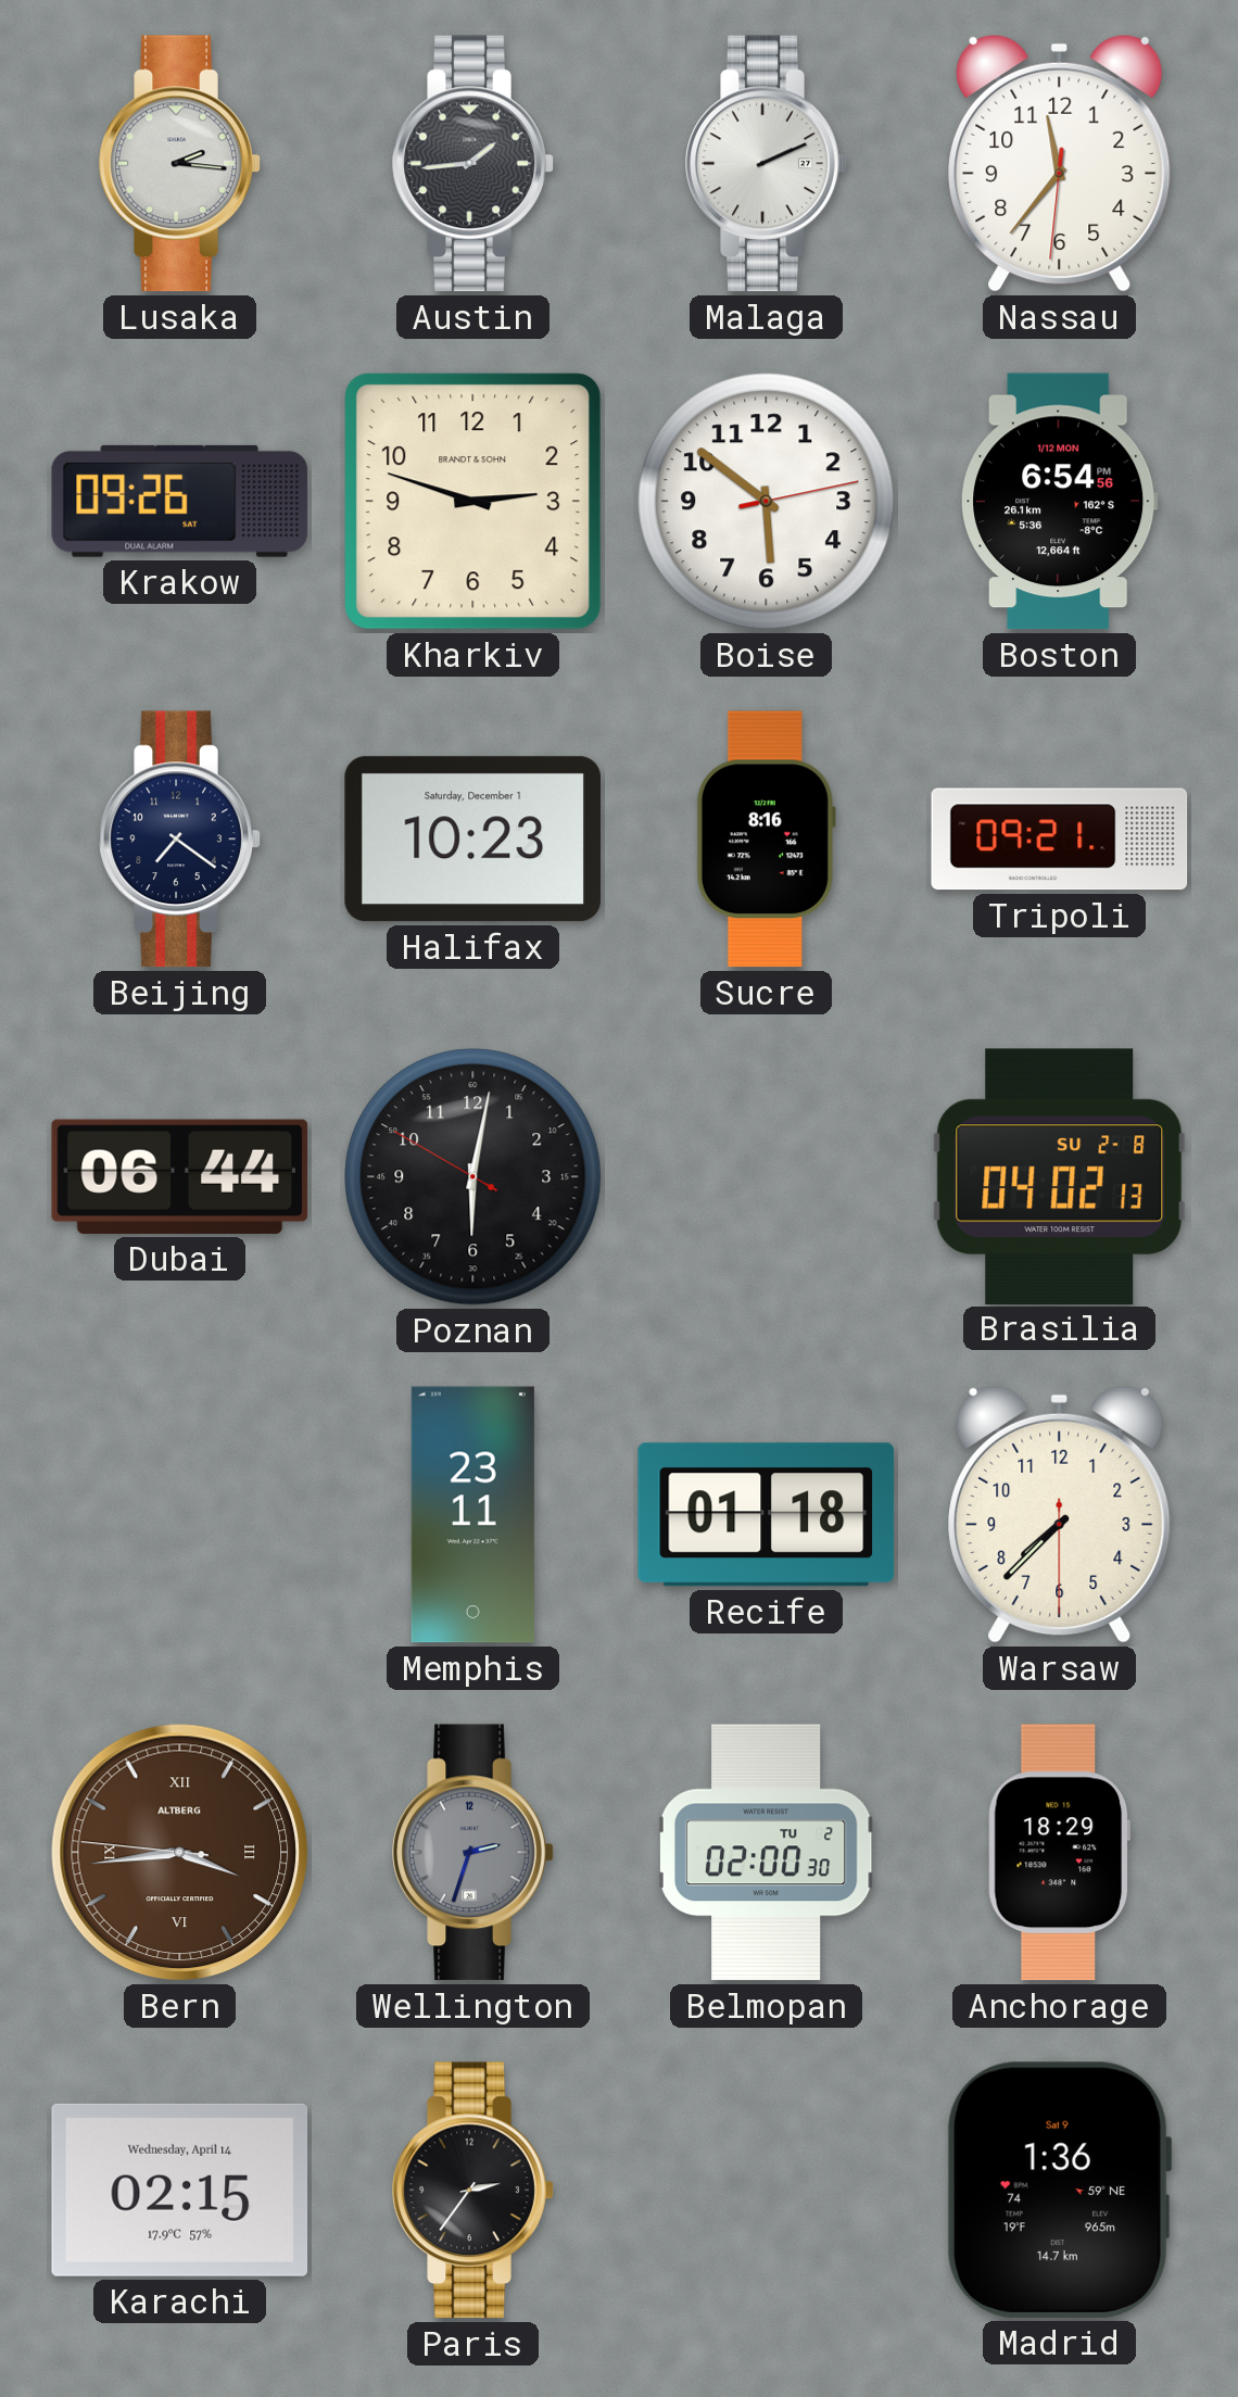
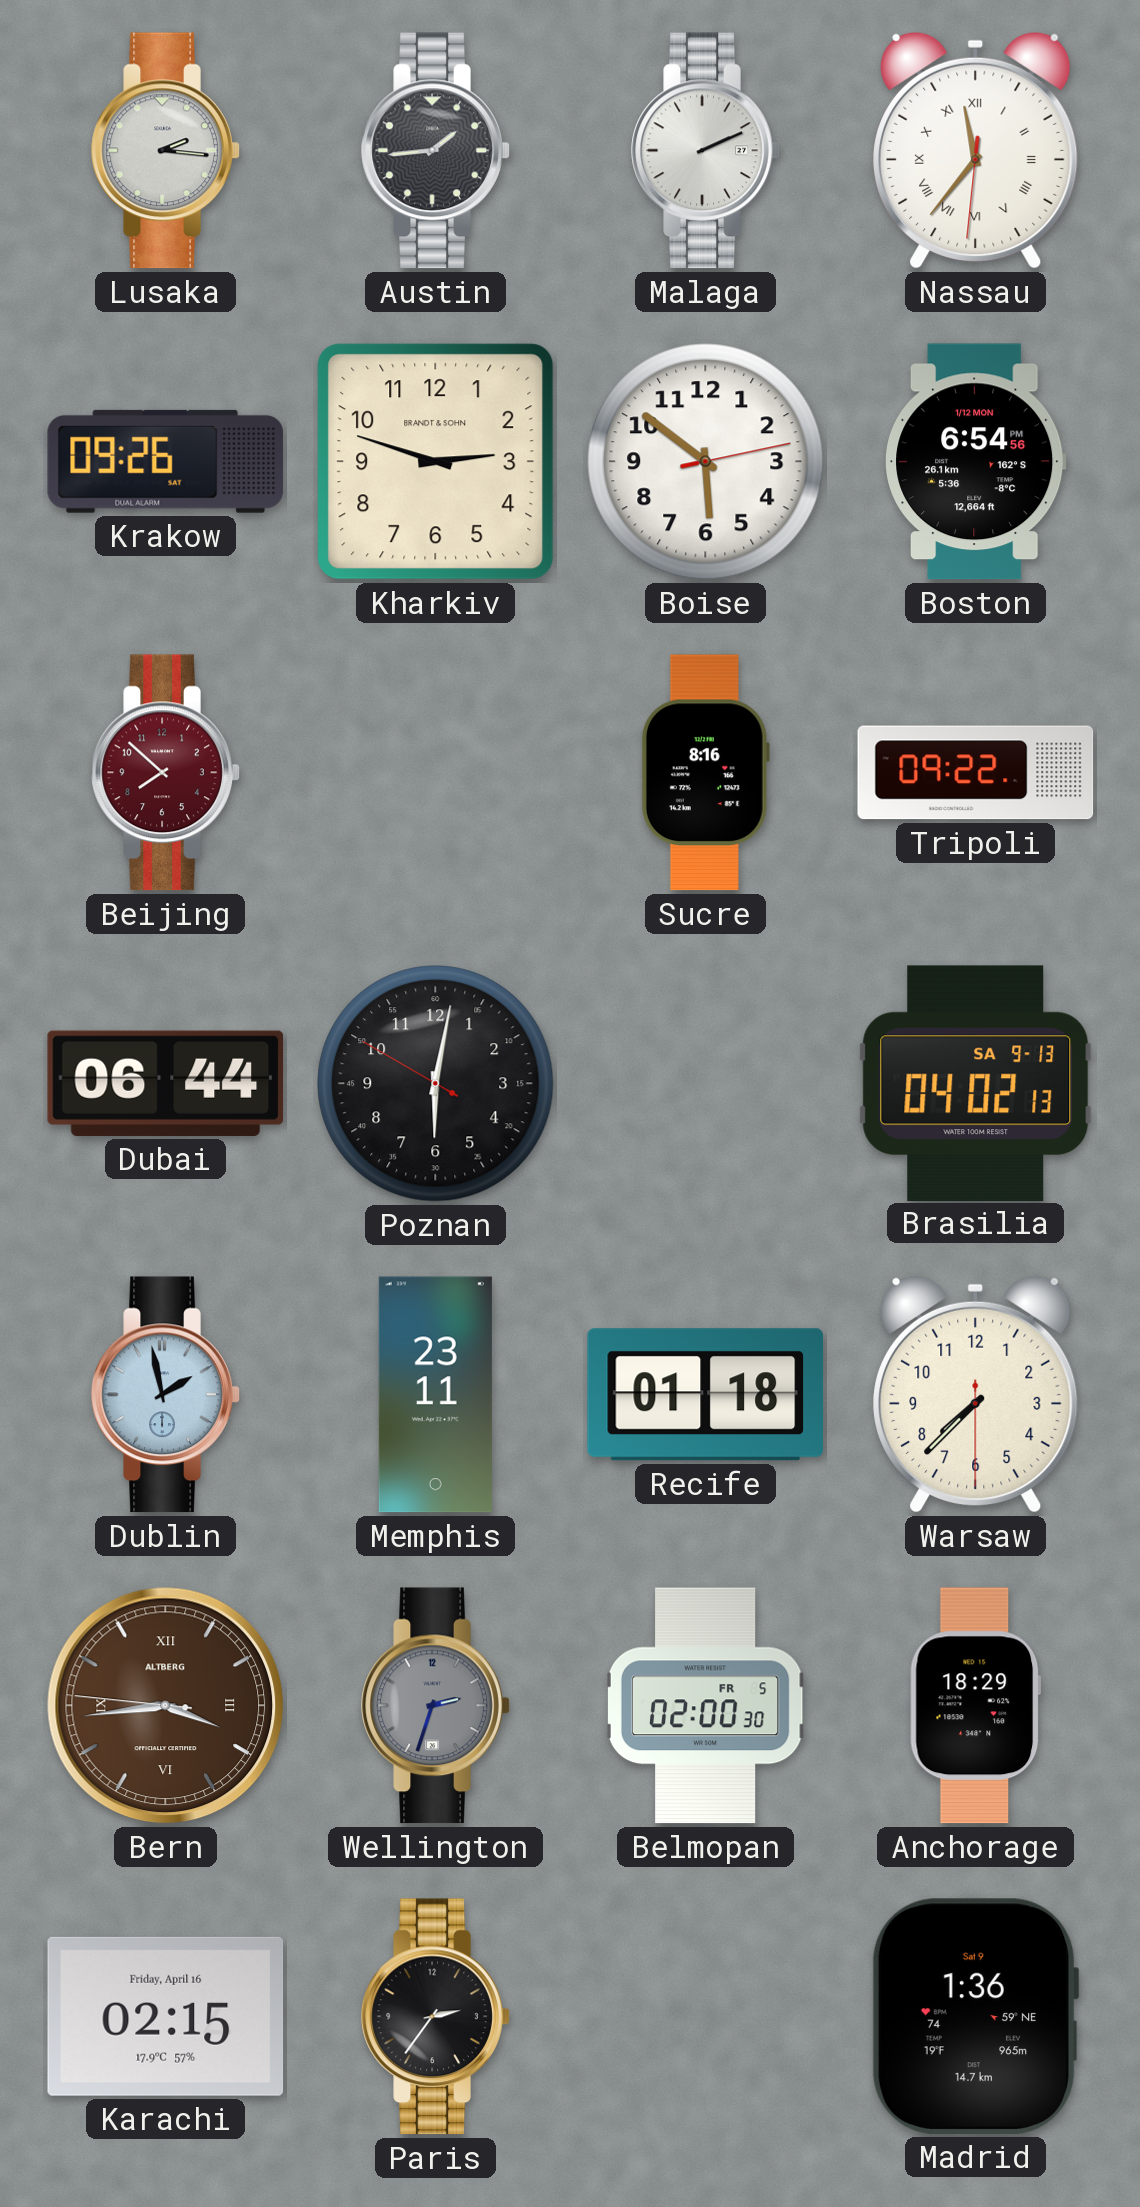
Nassau numerals: Arabic -> Roman
Beijing: 7:21 -> 7:52
Beijing dial: navy -> burgundy
Halifax: 10:23 -> none
Tripoli: 09:21 -> 09:22
Brasilia date: SU 2-8 -> SA 9-13
Dublin: none -> 1:58
Belmopan date: TU 2 -> FR 5
Karachi date: Wednesday, April 14 -> Friday, April 16
